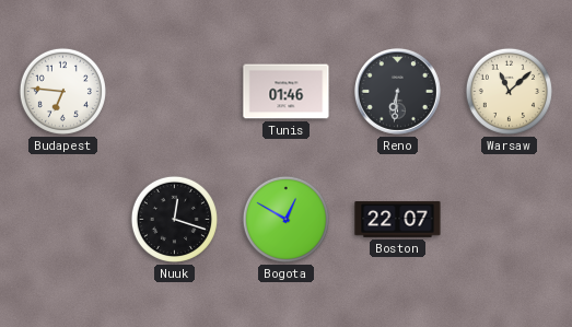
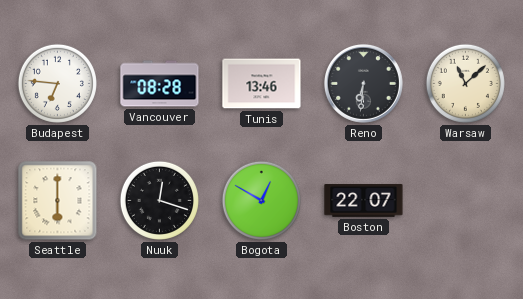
Vancouver: none -> 08:28
Tunis: 01:46 -> 13:46
Seattle: none -> 6:00
